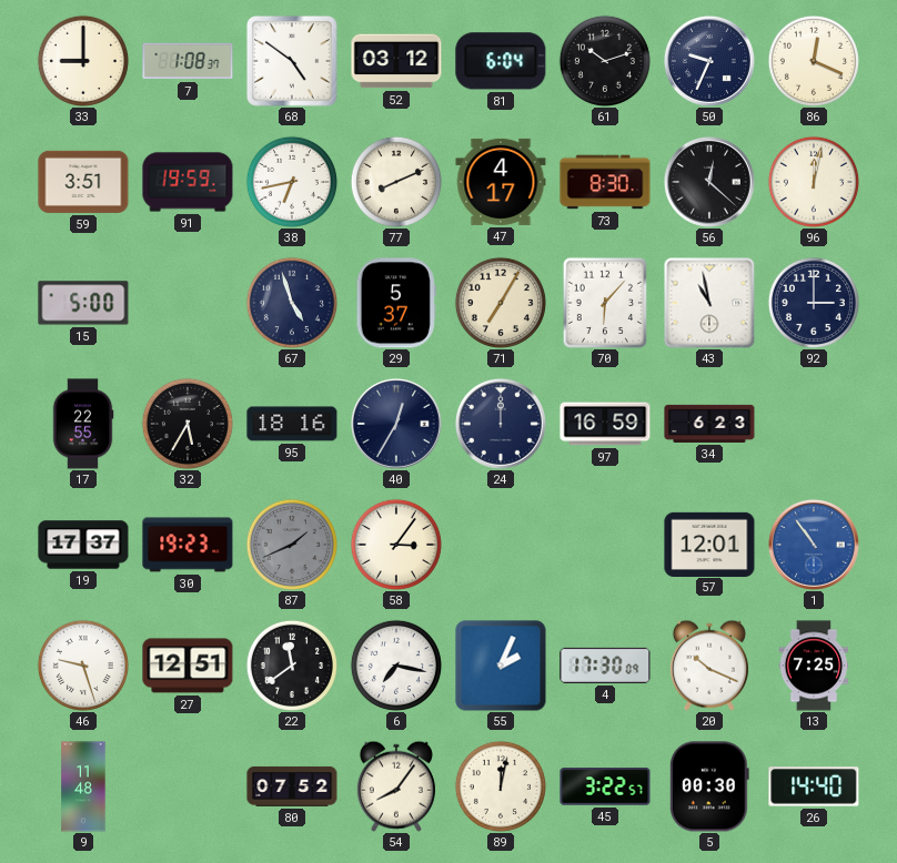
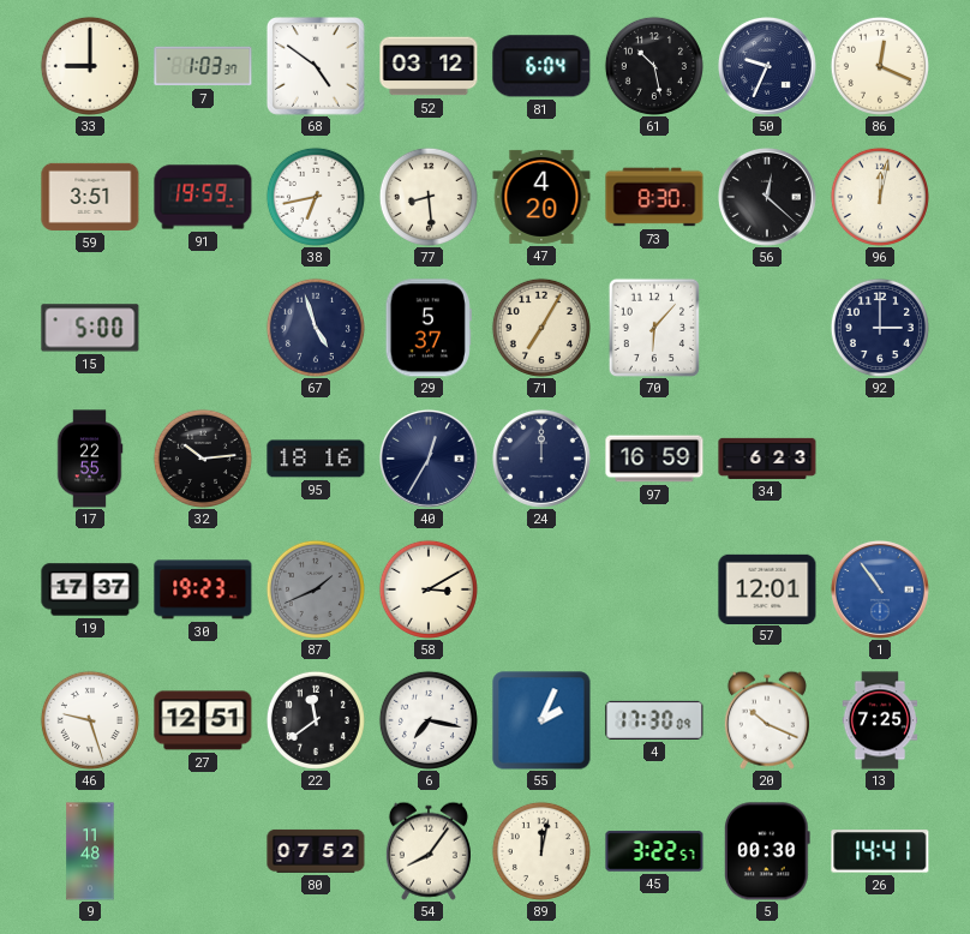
7: 1:08 -> 1:03
61: 10:12 -> 10:28
77: 8:11 -> 8:29
47: 4:17 -> 4:20
43: 10:58 -> none
32: 5:35 -> 10:14
58: 3:06 -> 3:10
26: 14:40 -> 14:41
